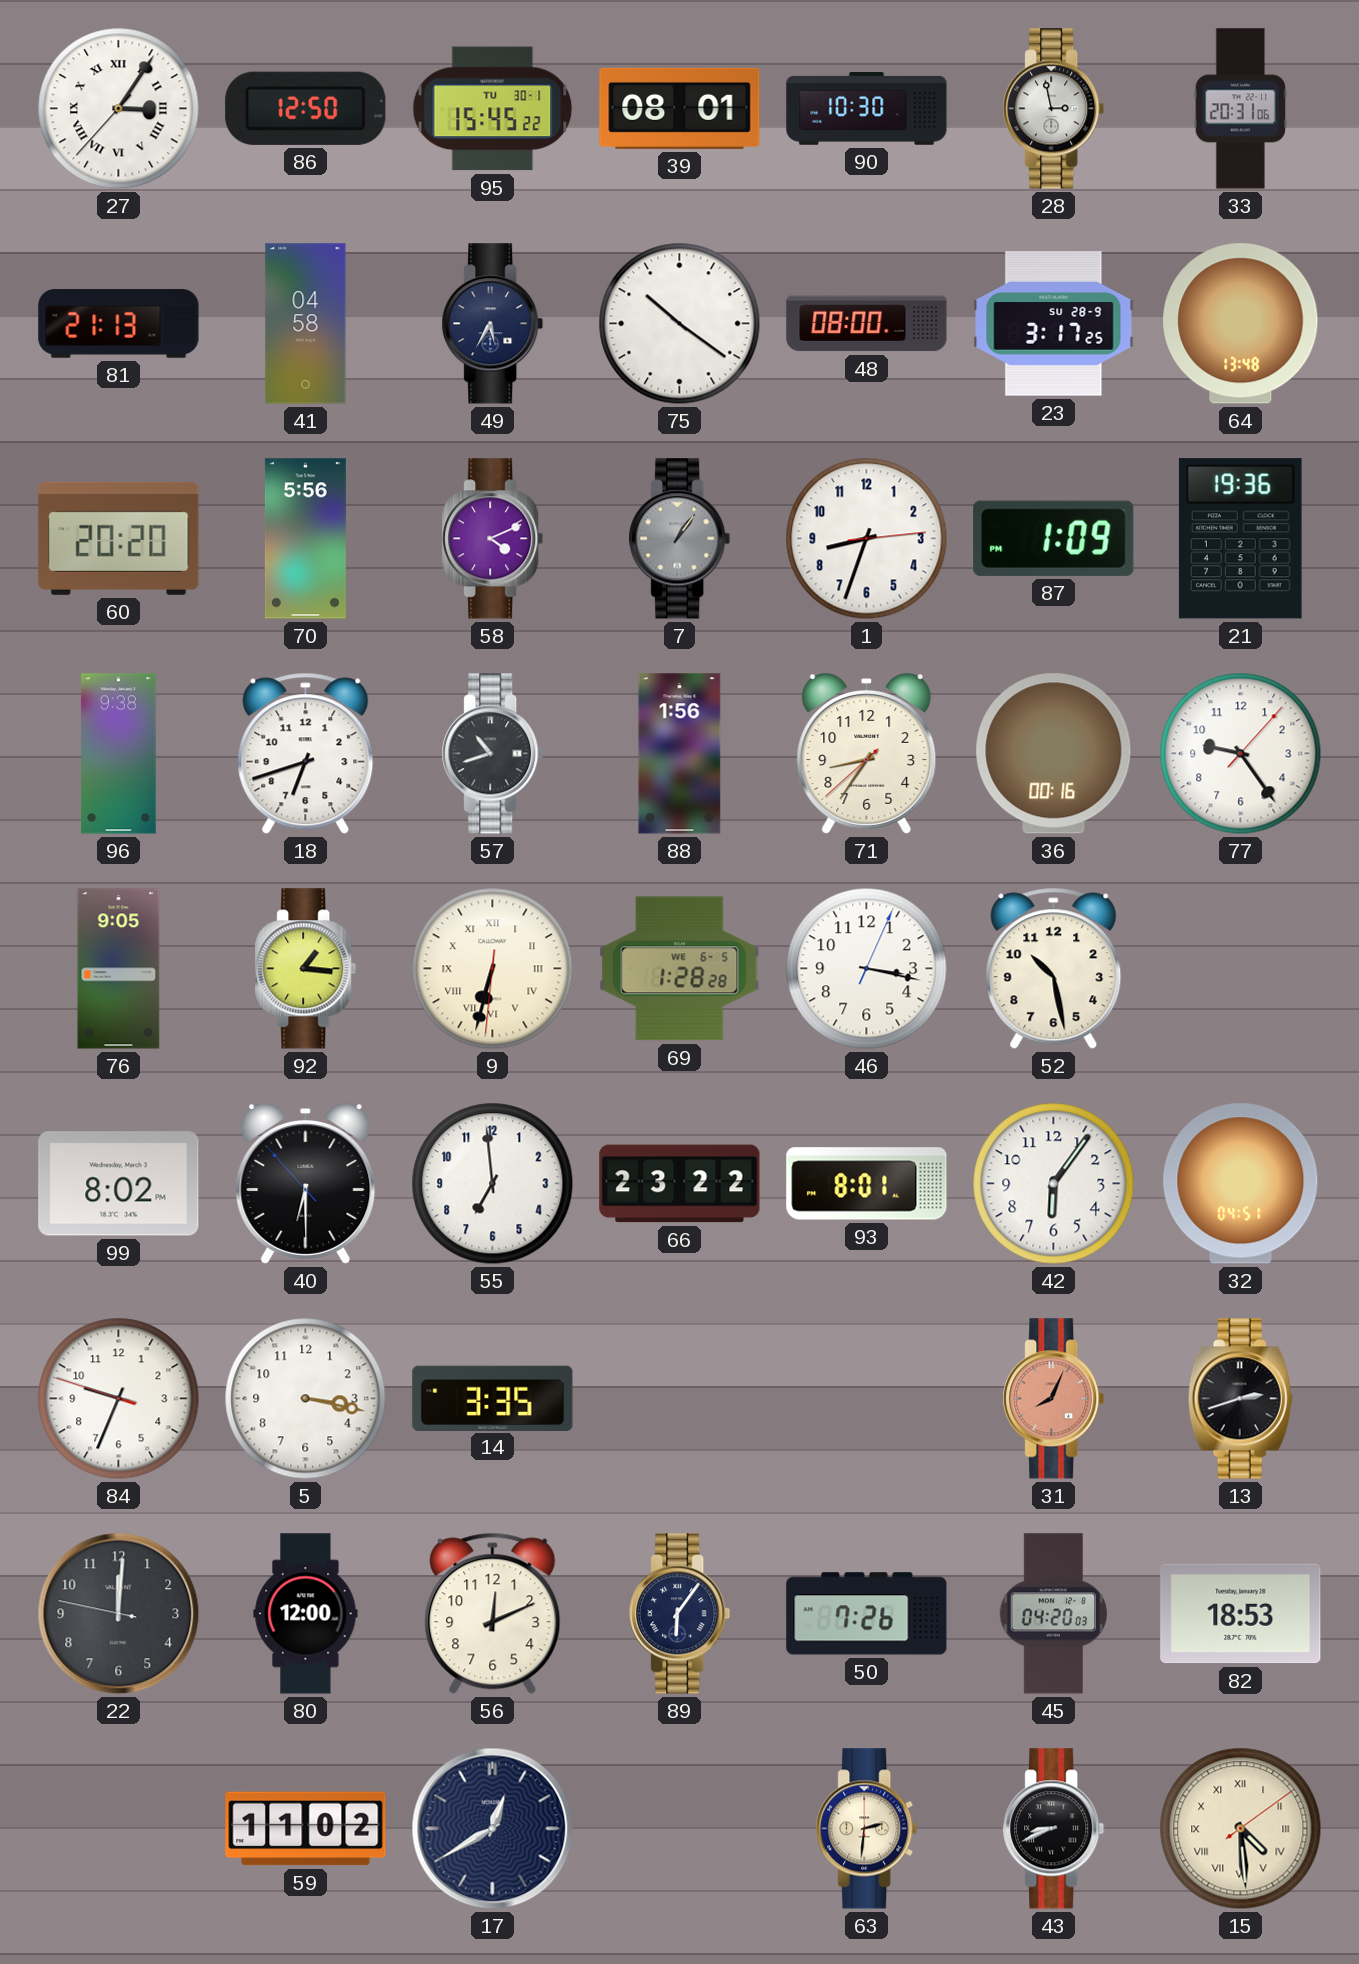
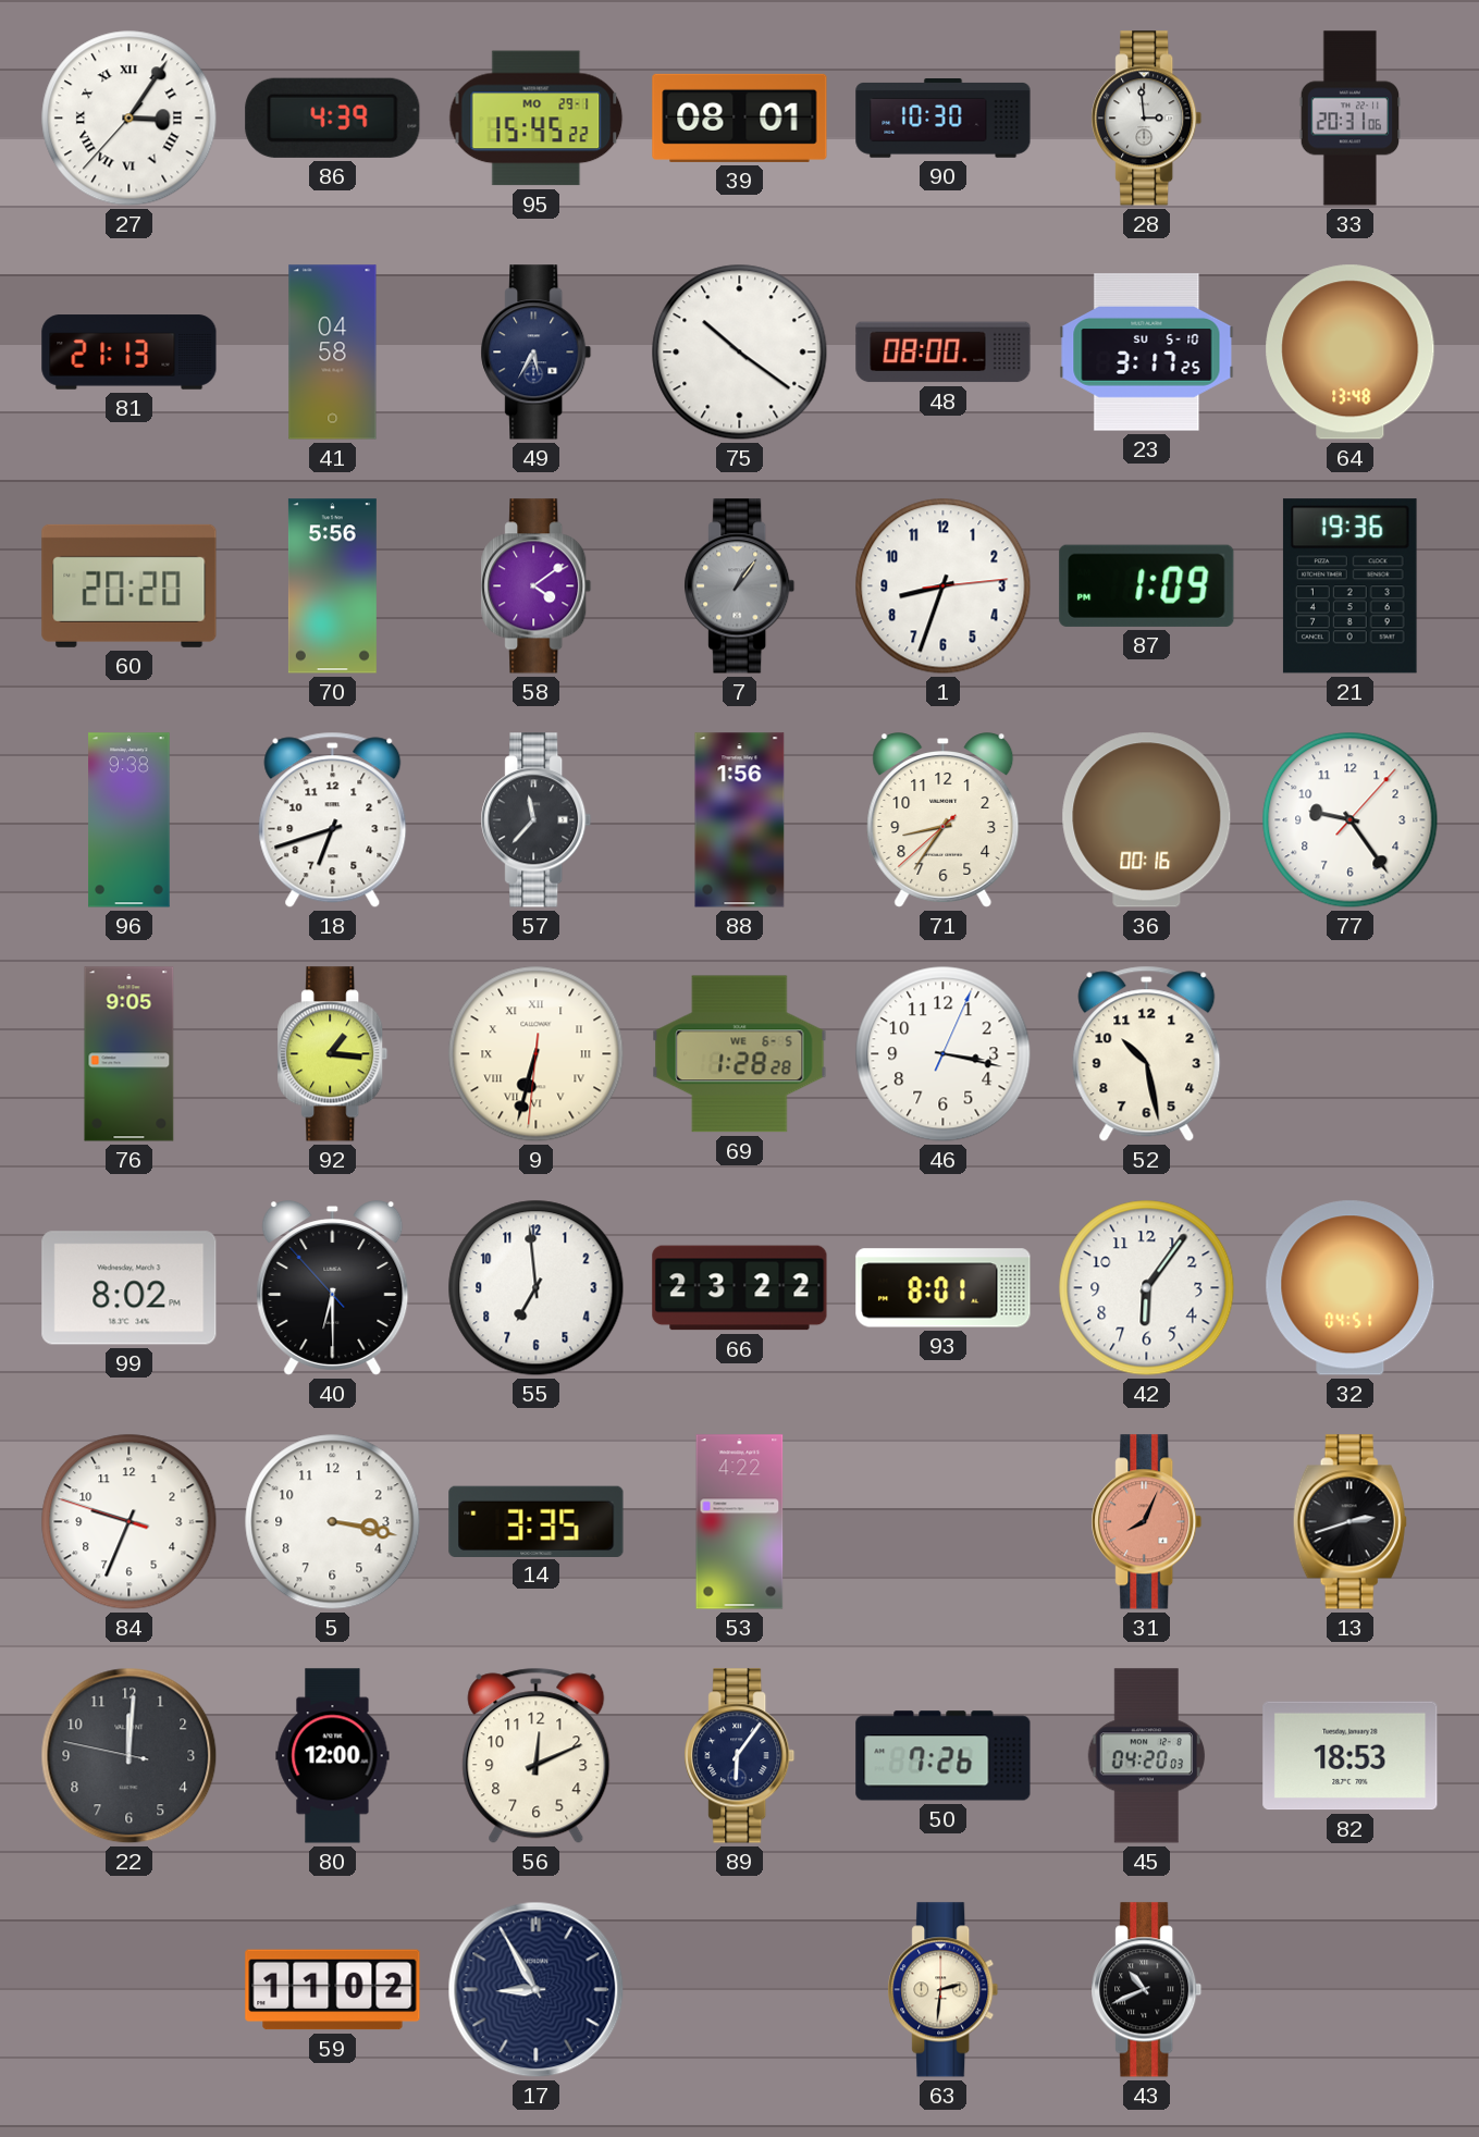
86: 12:50 -> 4:39
95 date: TU 30-1 -> MO 29-1
28: 2:58 -> 2:59
23 date: SU 28-9 -> SU 5-10
58: 4:11 -> 4:09
57: 10:42 -> 11:37
53: none -> 4:22
17: 12:40 -> 8:55
43: 8:41 -> 10:41
15: 4:29 -> none
